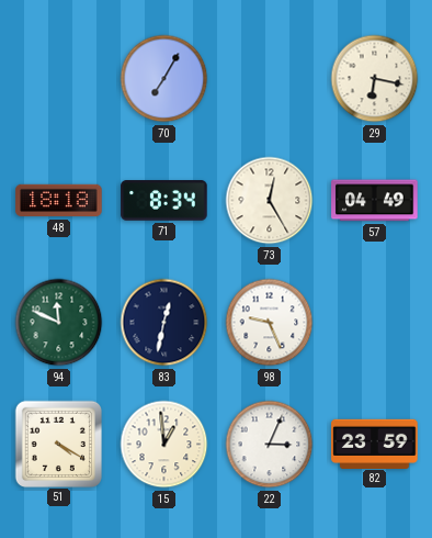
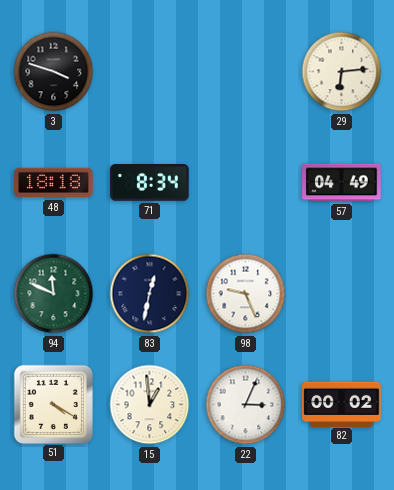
3: none -> 3:48
70: 7:05 -> none
29: 6:17 -> 6:14
73: 12:25 -> none
82: 23:59 -> 00:02
